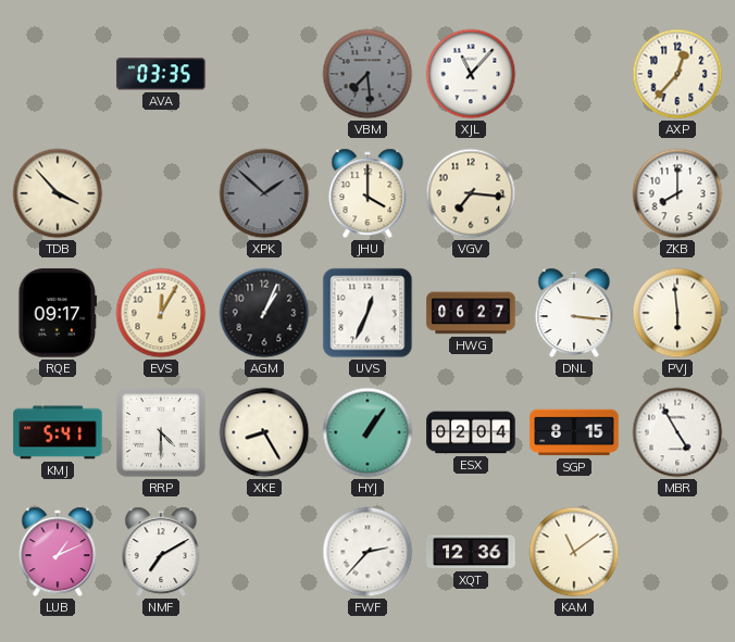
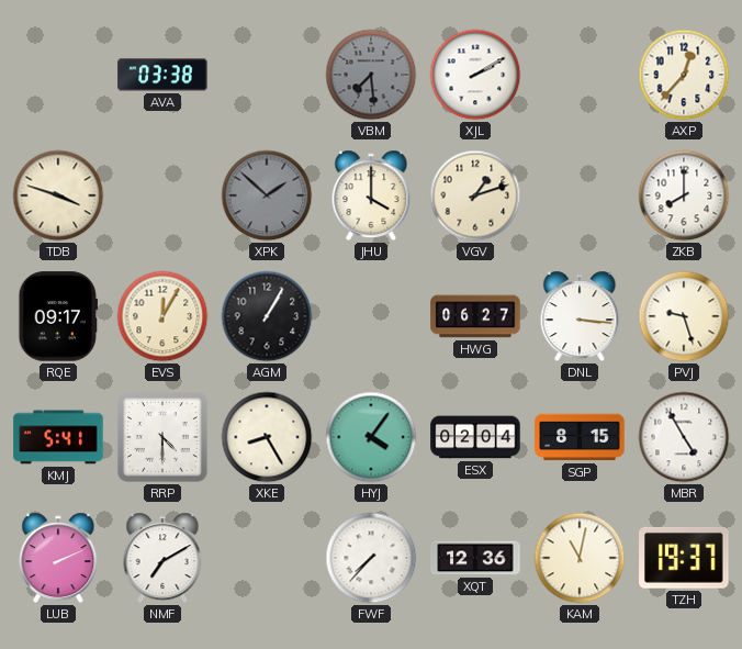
AVA: 03:35 -> 03:38
XJL: 11:07 -> 2:10
TDB: 3:53 -> 3:48
VGV: 7:16 -> 1:12
AGM: 1:04 -> 1:05
UVS: 12:34 -> none
PVJ: 5:59 -> 9:27
HYJ: 1:06 -> 4:06
LUB: 1:11 -> 2:11
FWF: 2:37 -> 7:37
KAM: 11:09 -> 11:02
TZH: none -> 19:37
